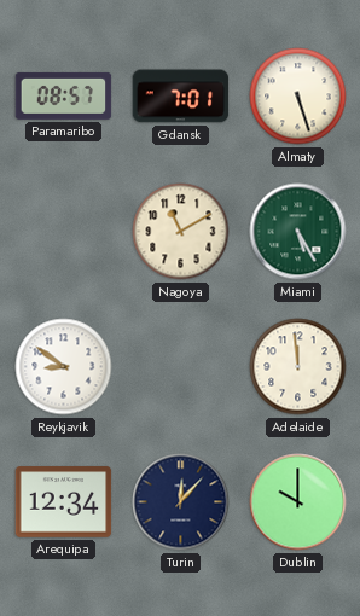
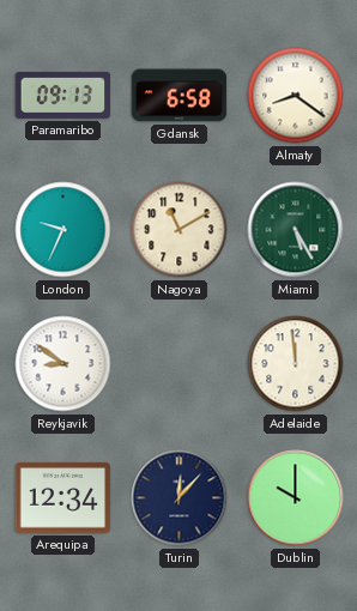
Paramaribo: 08:57 -> 09:13
Gdansk: 7:01 -> 6:58
Almaty: 5:27 -> 8:21
London: none -> 9:34
